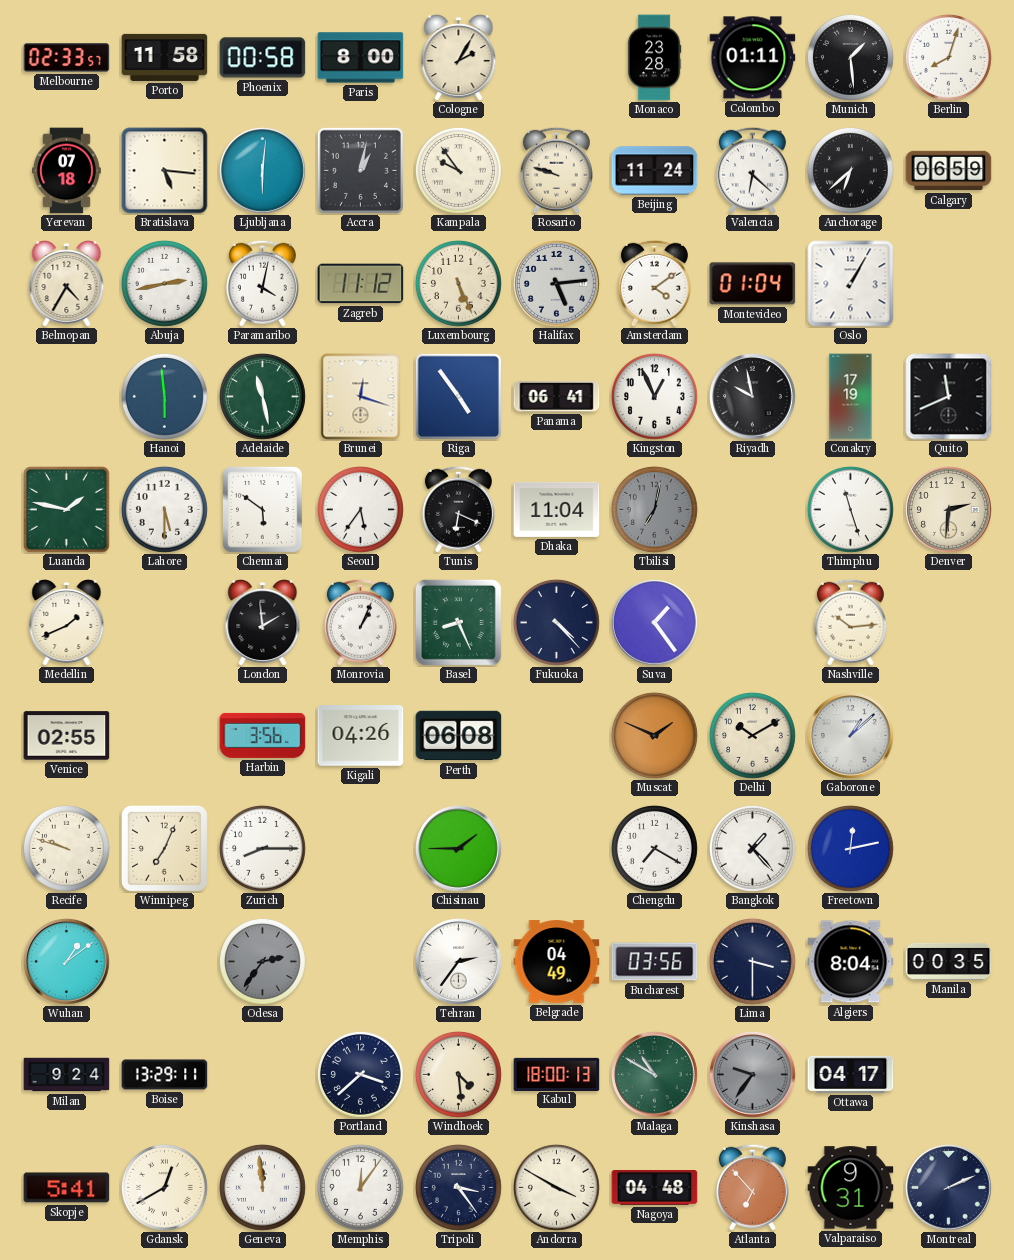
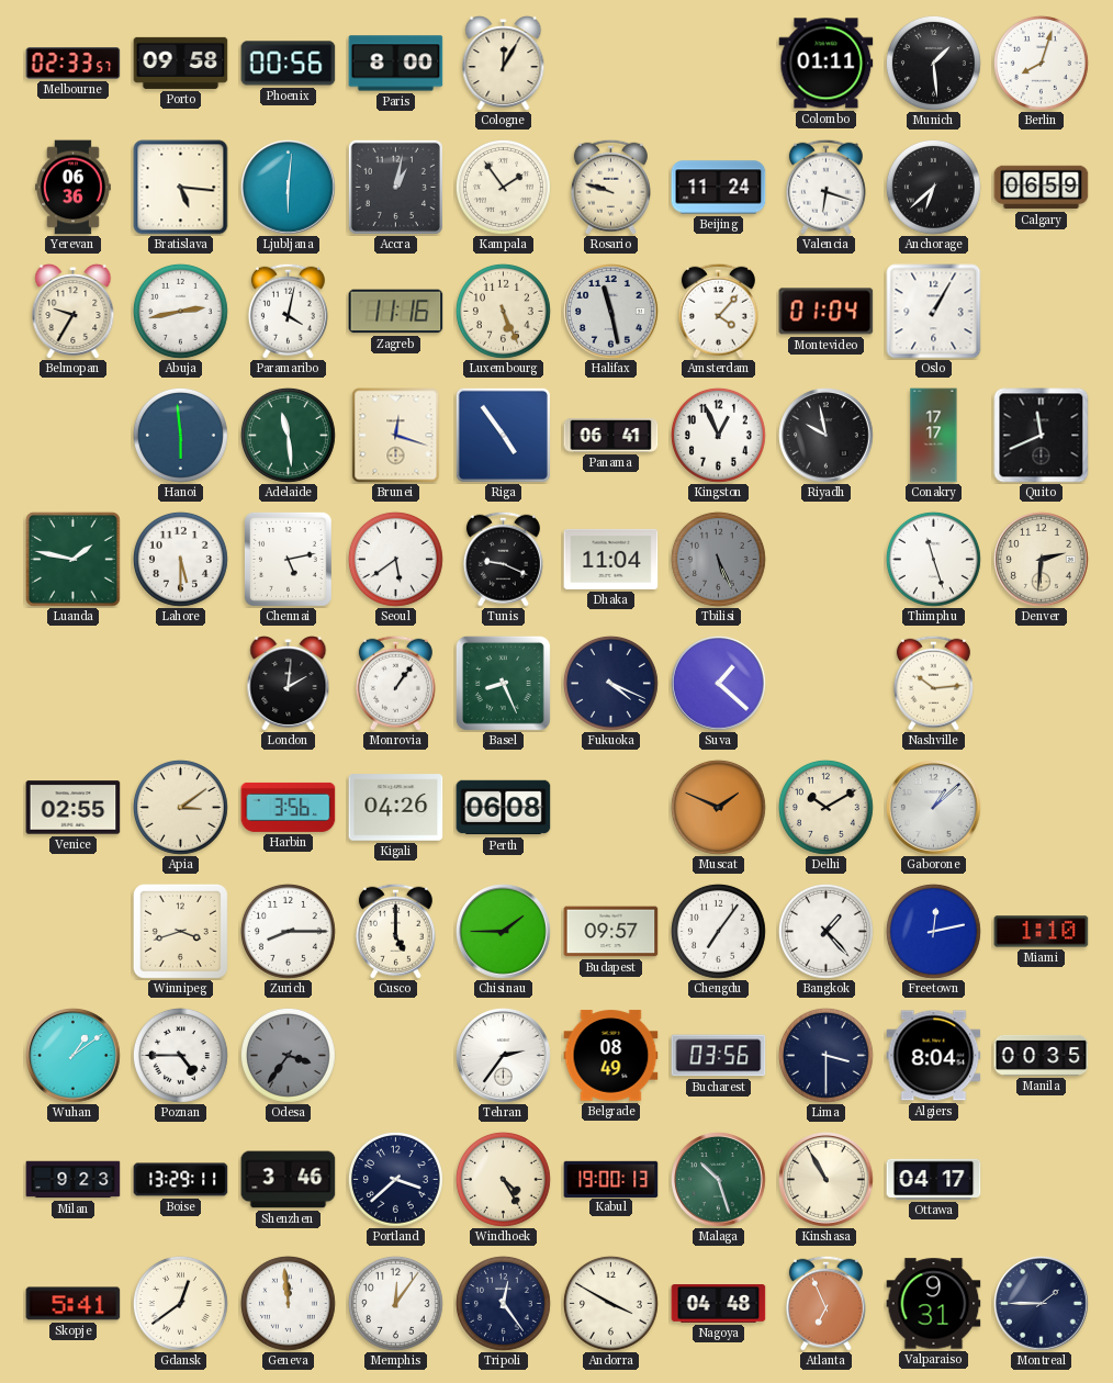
Porto: 11:58 -> 09:58
Phoenix: 00:58 -> 00:56
Cologne: 2:05 -> 12:05
Monaco: 23:28 -> none
Yerevan: 07:18 -> 06:36
Kampala: 9:54 -> 1:54
Valencia: 6:22 -> 6:18
Belmopan: 4:35 -> 9:35
Zagreb: 11:12 -> 11:16
Halifax: 5:14 -> 11:28
Amsterdam: 4:09 -> 4:07
Adelaide: 11:28 -> 11:29
Conakry: 17:19 -> 17:17
Chennai: 5:51 -> 5:13
Seoul: 5:36 -> 5:39
Tunis: 6:19 -> 9:19
Tbilisi: 7:02 -> 5:26
Medellin: 1:41 -> none
London: 1:59 -> 2:01
Monrovia: 1:04 -> 1:06
Fukuoka: 4:23 -> 4:19
Suva: 1:24 -> 1:22
Apia: none -> 3:09
Recife: 9:48 -> none
Winnipeg: 7:04 -> 3:42
Cusco: none -> 5:00
Budapest: none -> 09:57
Chengdu: 7:20 -> 7:06
Miami: none -> 1:10
Poznan: none -> 4:45
Odesa: 2:36 -> 3:36
Belgrade: 04:49 -> 08:49
Milan: 9:24 -> 9:23
Shenzhen: none -> 3:46
Windhoek: 4:29 -> 4:25
Kabul: 18:00 -> 19:00
Malaga: 10:50 -> 10:27
Kinshasa: 9:36 -> 10:55
Kinshasa dial: grey -> cream
Gdansk: 12:40 -> 12:39
Tripoli: 3:24 -> 12:24
Atlanta: 6:53 -> 6:56
Montreal: 2:11 -> 1:45
